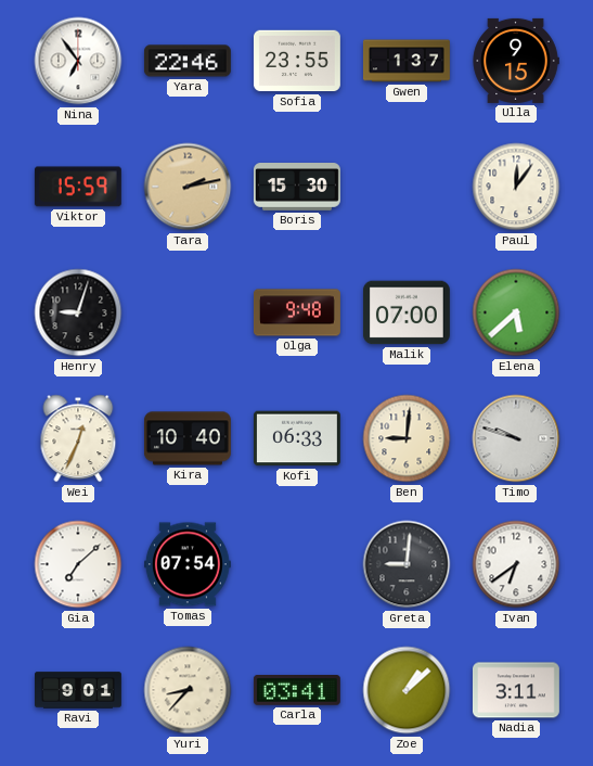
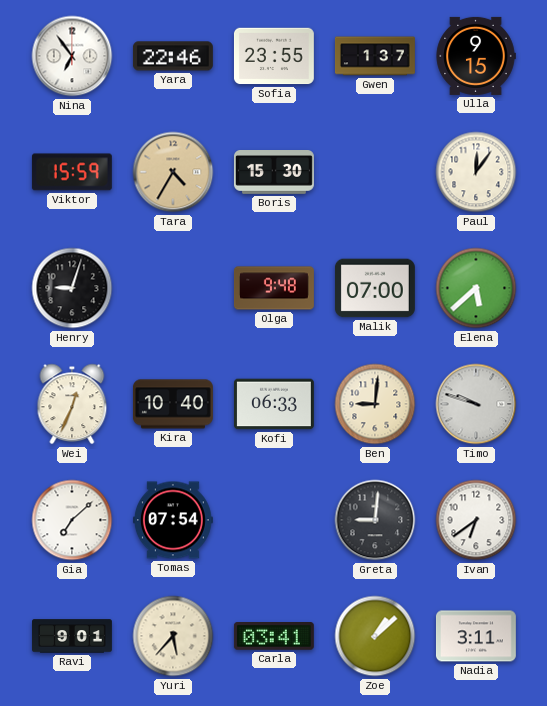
Tara: 2:13 -> 4:35
Yuri: 8:37 -> 5:37
